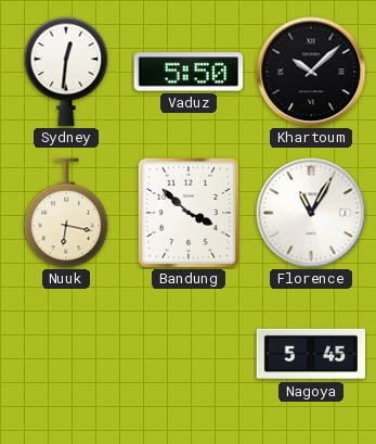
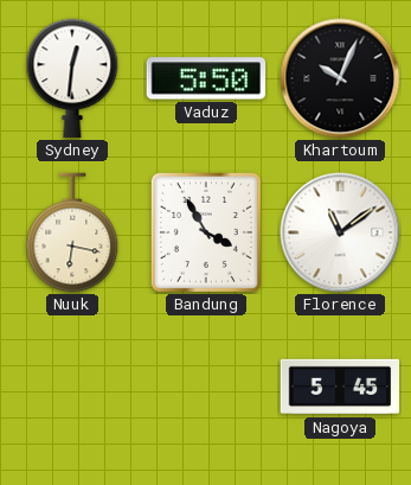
Khartoum: 10:08 -> 10:04
Bandung: 3:52 -> 3:55
Florence: 11:05 -> 11:09
